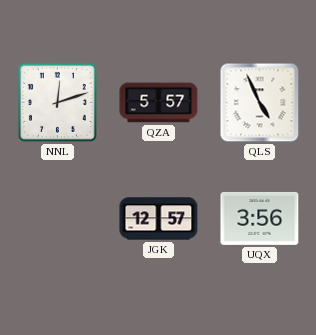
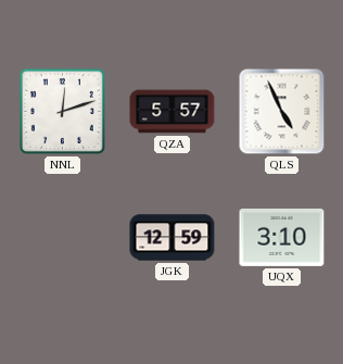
JGK: 12:57 -> 12:59
UQX: 3:56 -> 3:10
